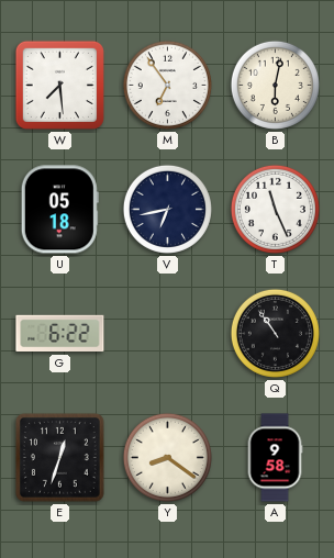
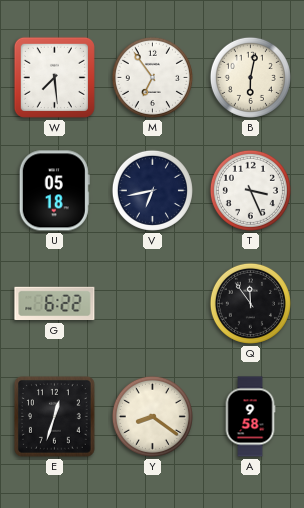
T: 11:26 -> 3:26
Q: 10:54 -> 11:54
